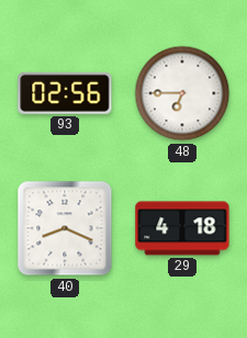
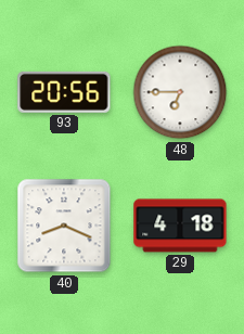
93: 02:56 -> 20:56
